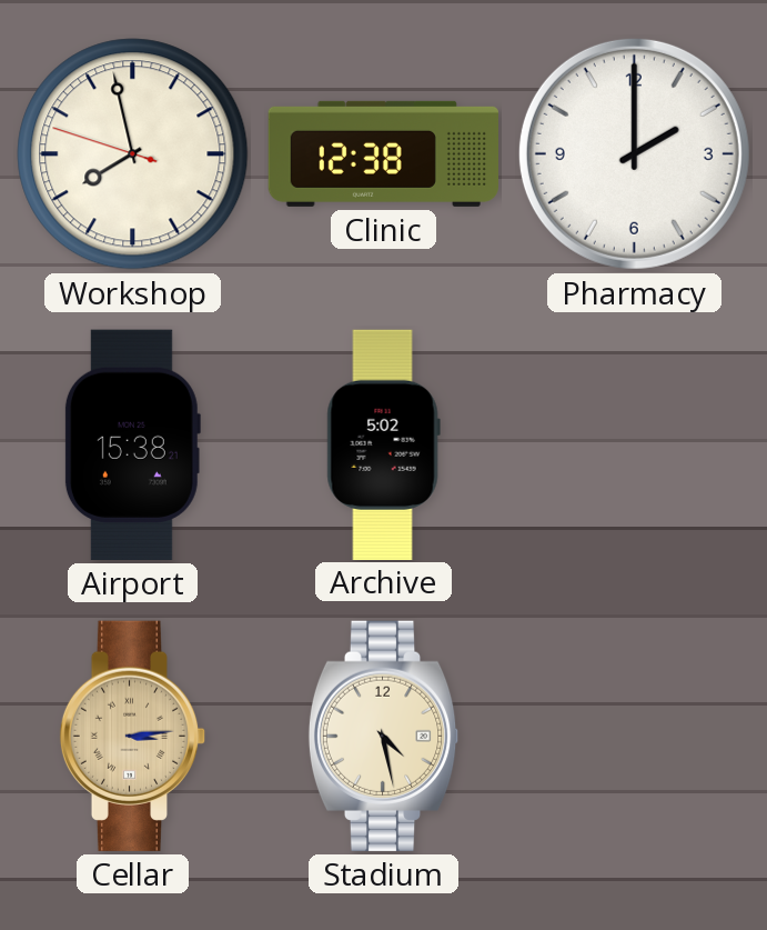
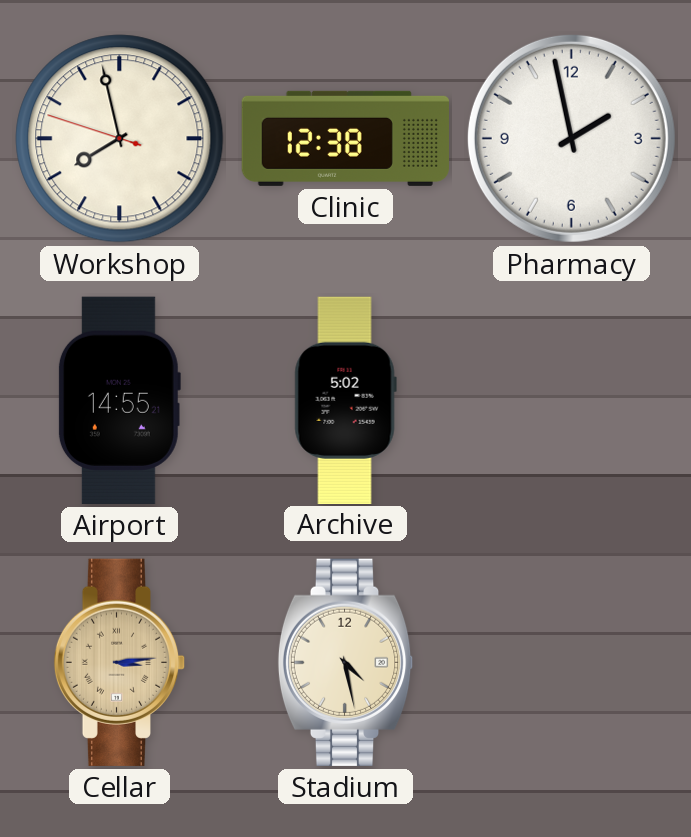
Pharmacy: 2:00 -> 1:58
Airport: 15:38 -> 14:55
